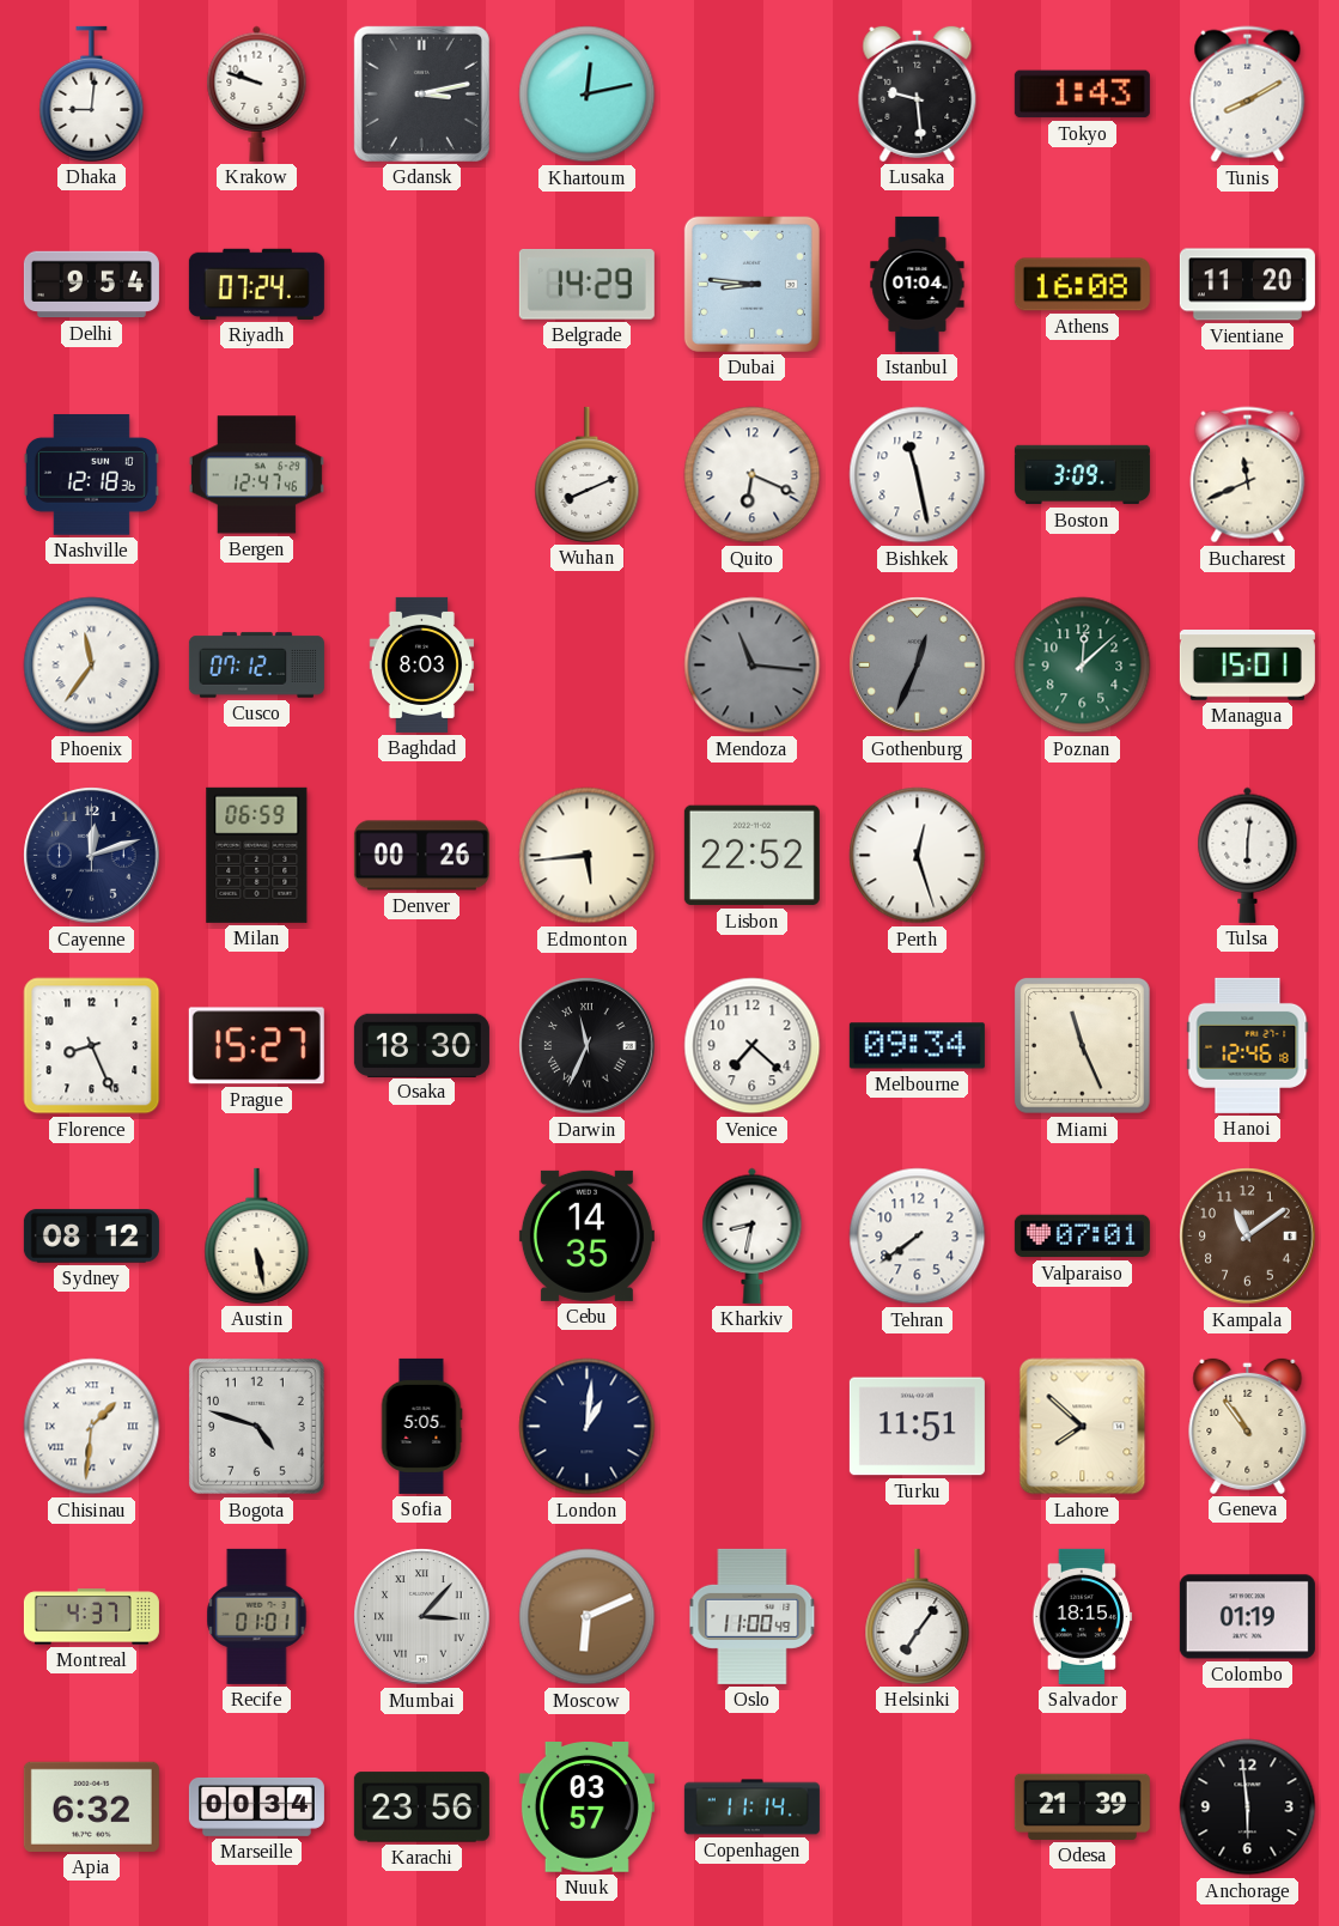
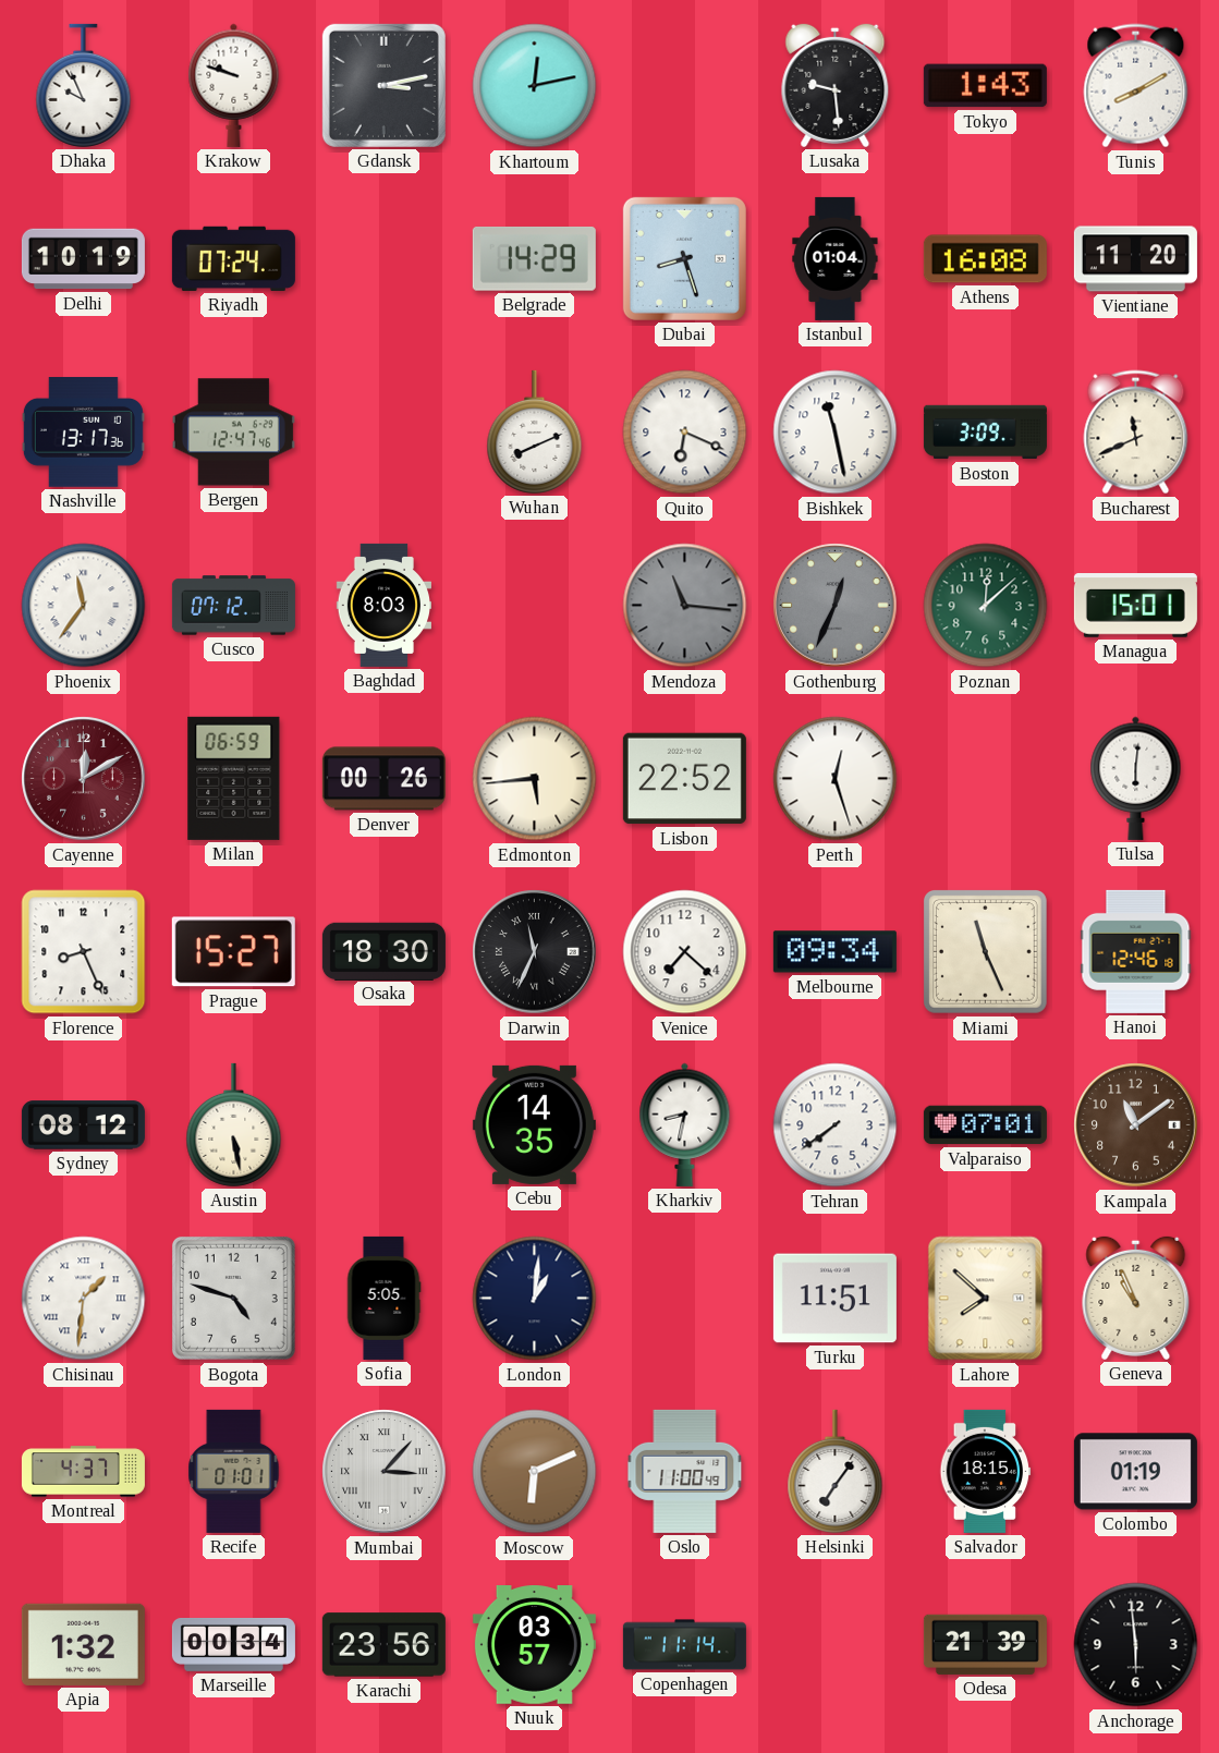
Dhaka: 9:01 -> 9:56
Delhi: 9:54 -> 10:19
Dubai: 8:46 -> 8:27
Nashville: 12:18 -> 13:17
Cayenne: 12:12 -> 12:10
Cayenne dial: navy -> burgundy
Geneva: 10:54 -> 10:56
Apia: 6:32 -> 1:32
